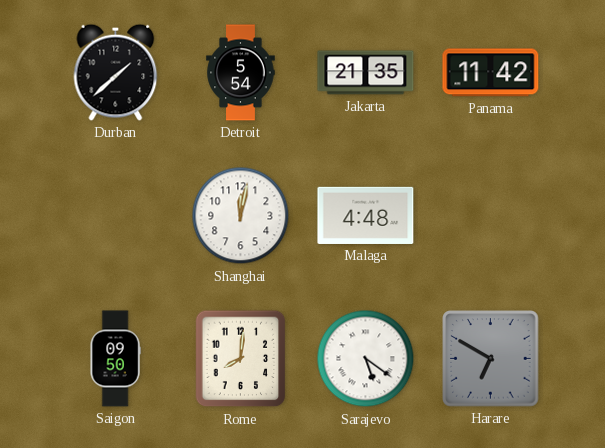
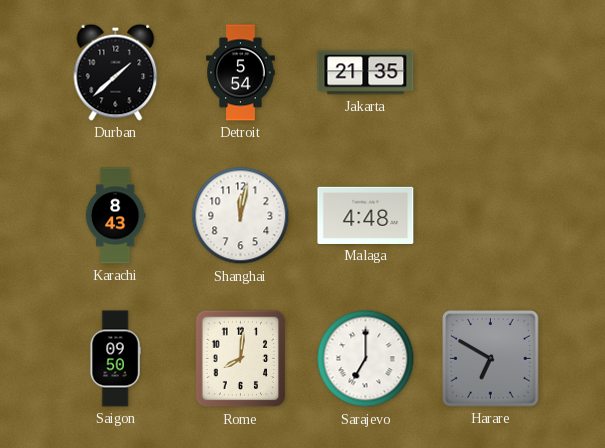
Panama: 11:42 -> none
Karachi: none -> 8:43
Sarajevo: 5:21 -> 7:00
